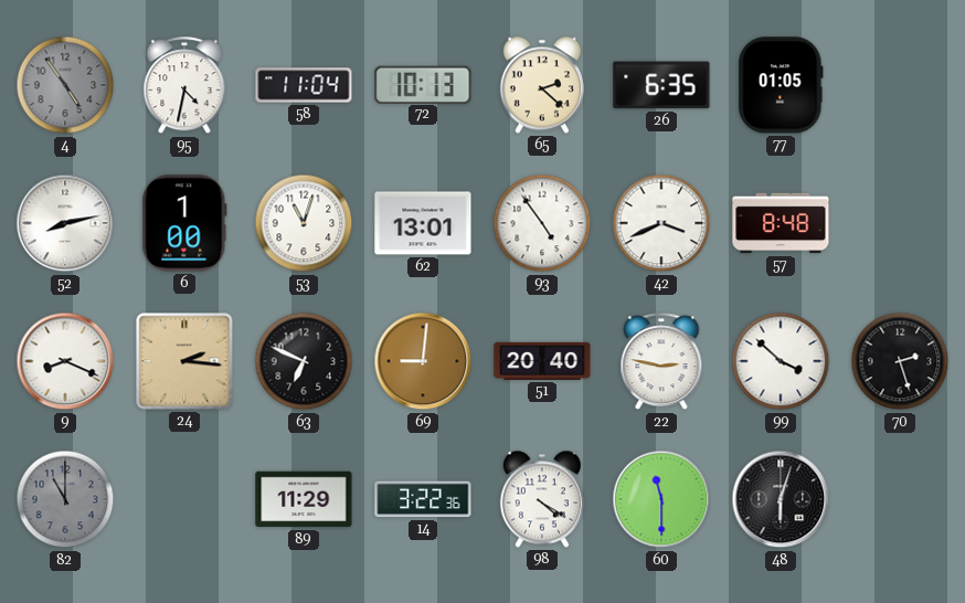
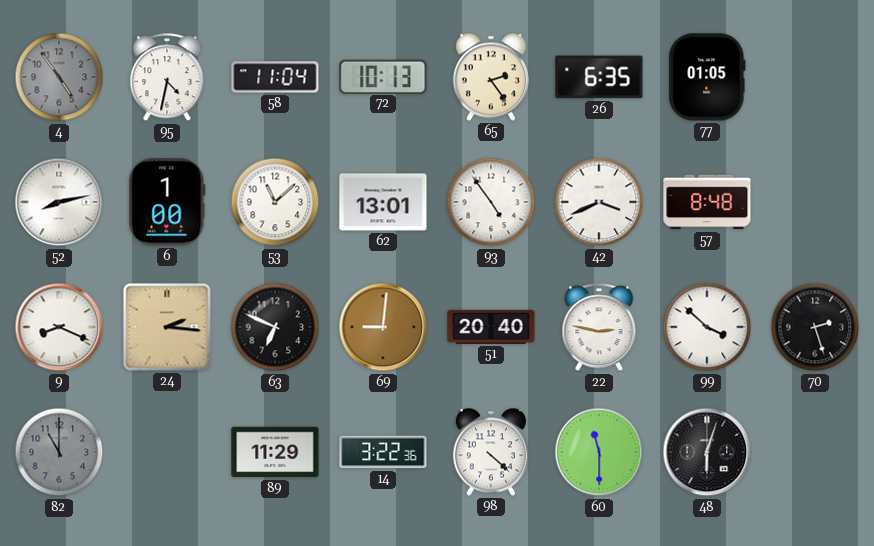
65: 2:22 -> 2:24
53: 11:03 -> 11:08
98: 4:20 -> 4:22
